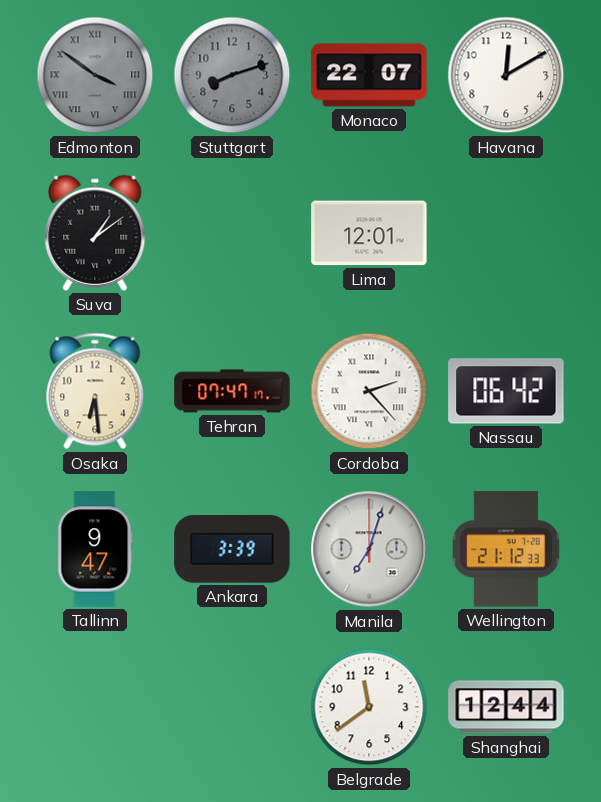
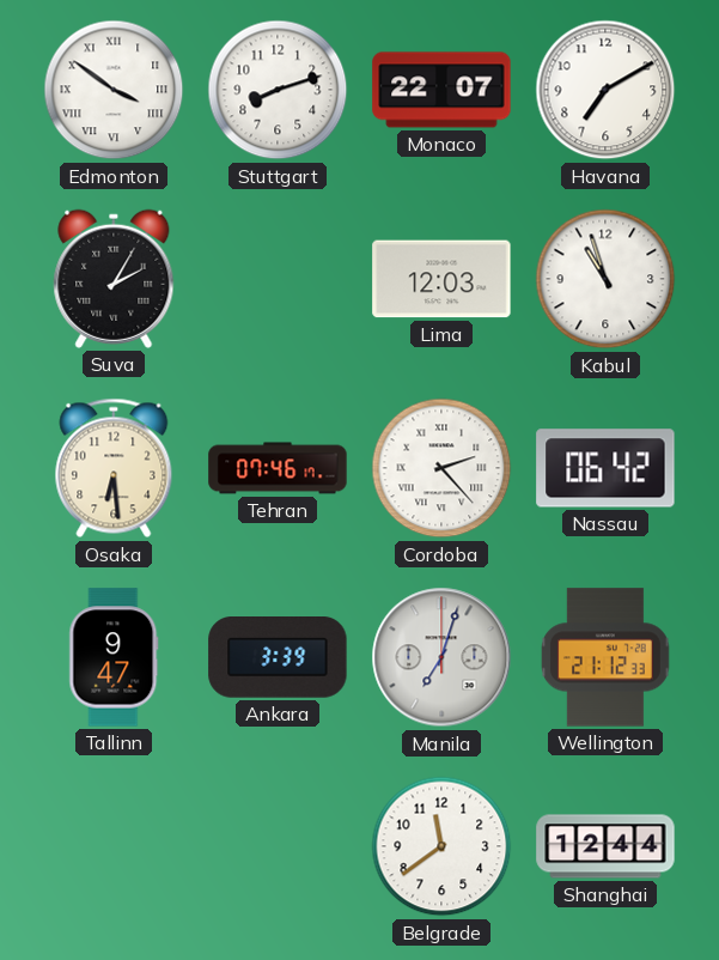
Edmonton dial: grey -> white
Stuttgart dial: grey -> white
Havana: 12:10 -> 7:10
Suva: 1:09 -> 2:05
Lima: 12:01 -> 12:03
Kabul: none -> 10:57
Tehran: 07:47 -> 07:46
